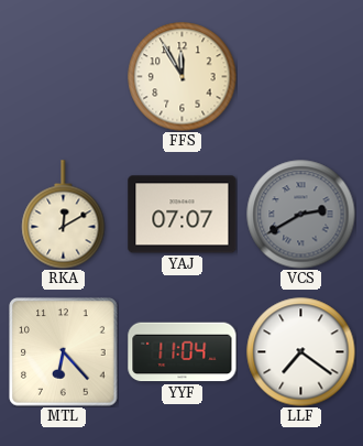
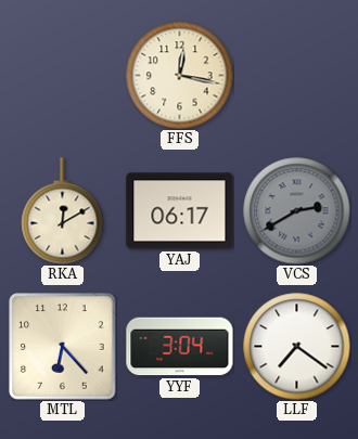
FFS: 11:55 -> 12:17
YAJ: 07:07 -> 06:17
YYF: 11:04 -> 3:04
